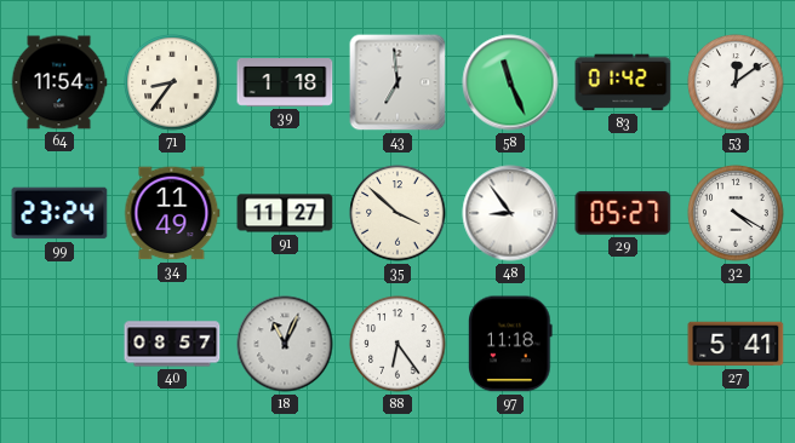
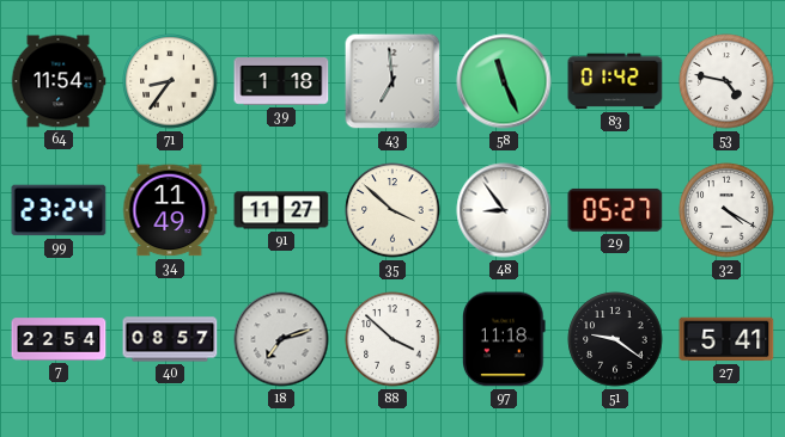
53: 12:09 -> 4:47
7: none -> 22:54
18: 11:04 -> 7:12
88: 6:24 -> 3:52
51: none -> 9:21
